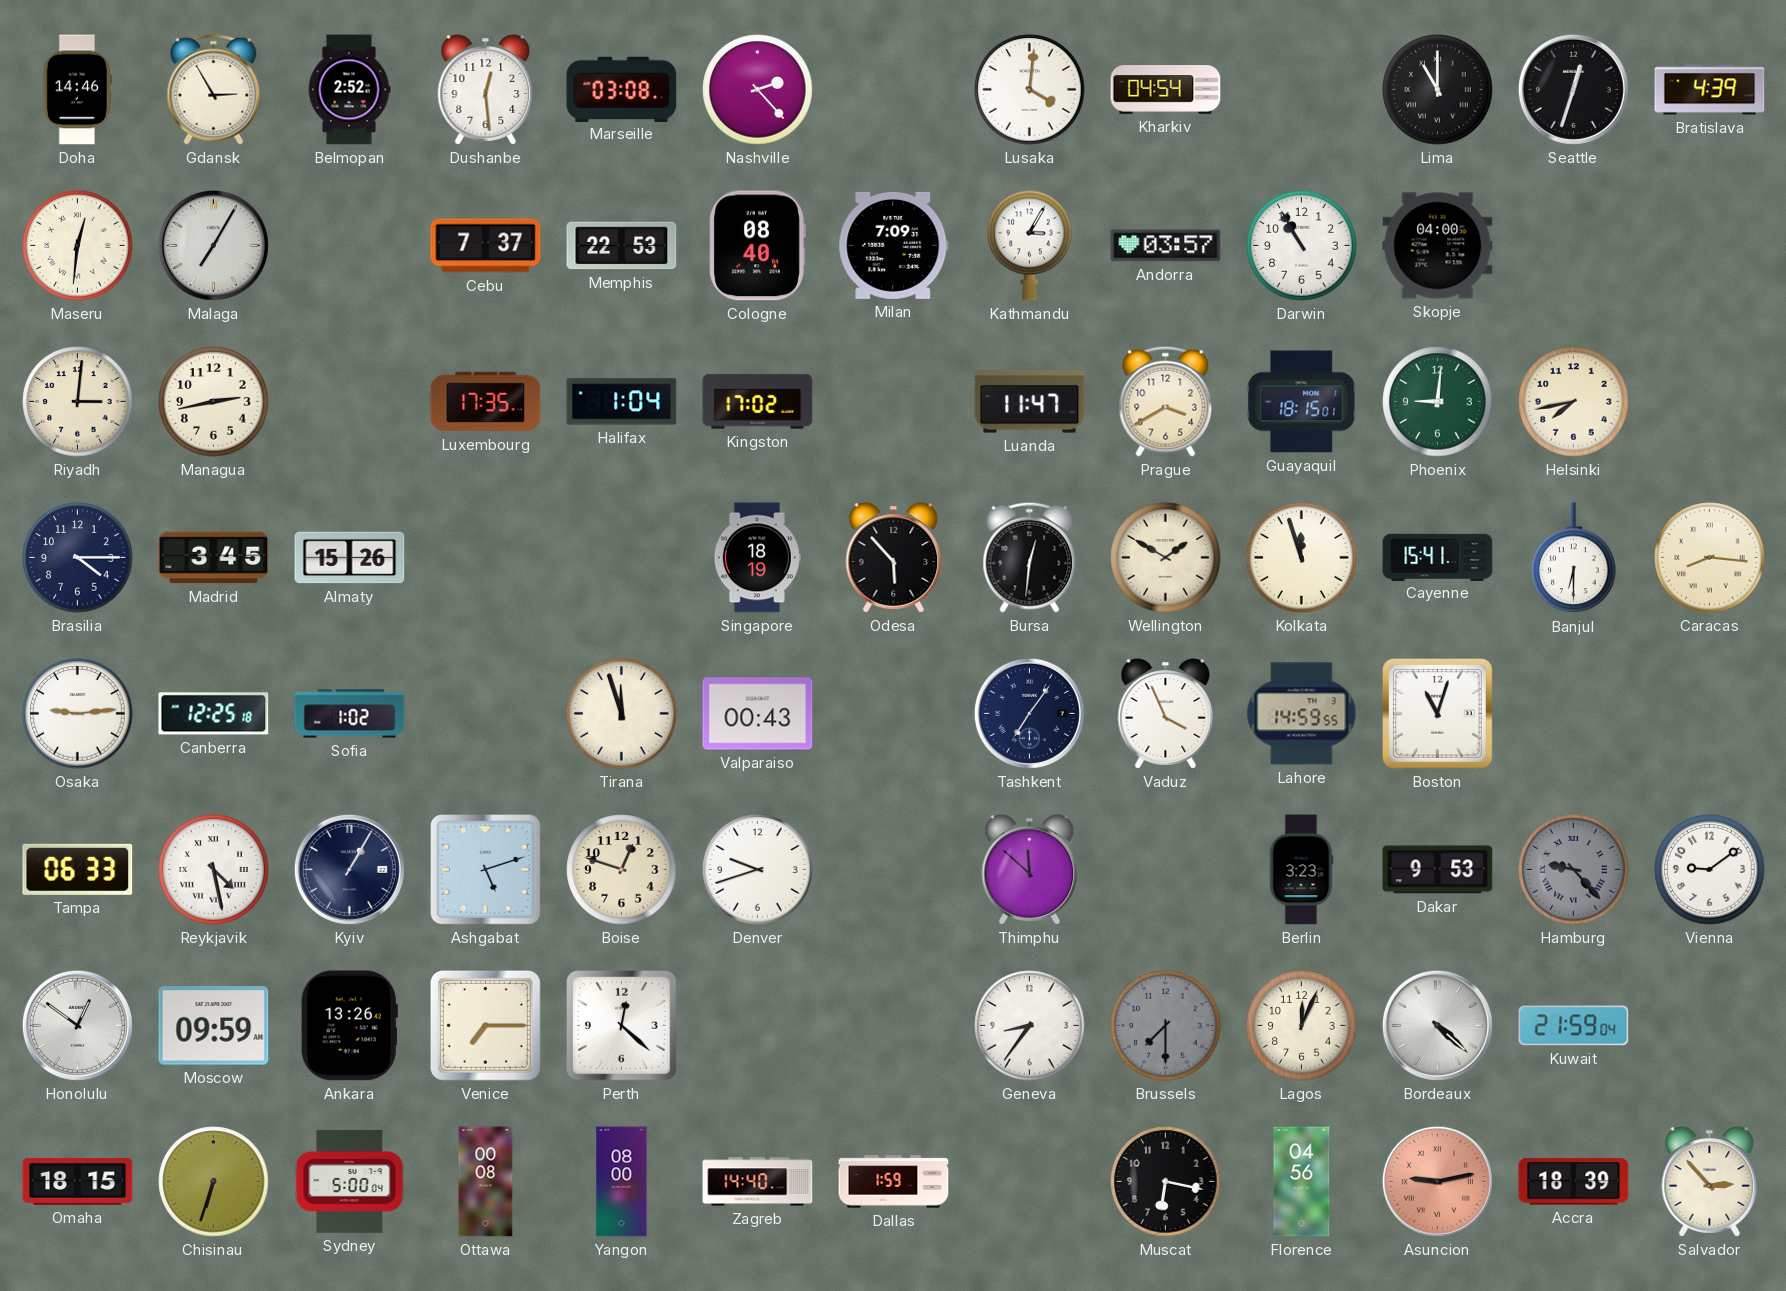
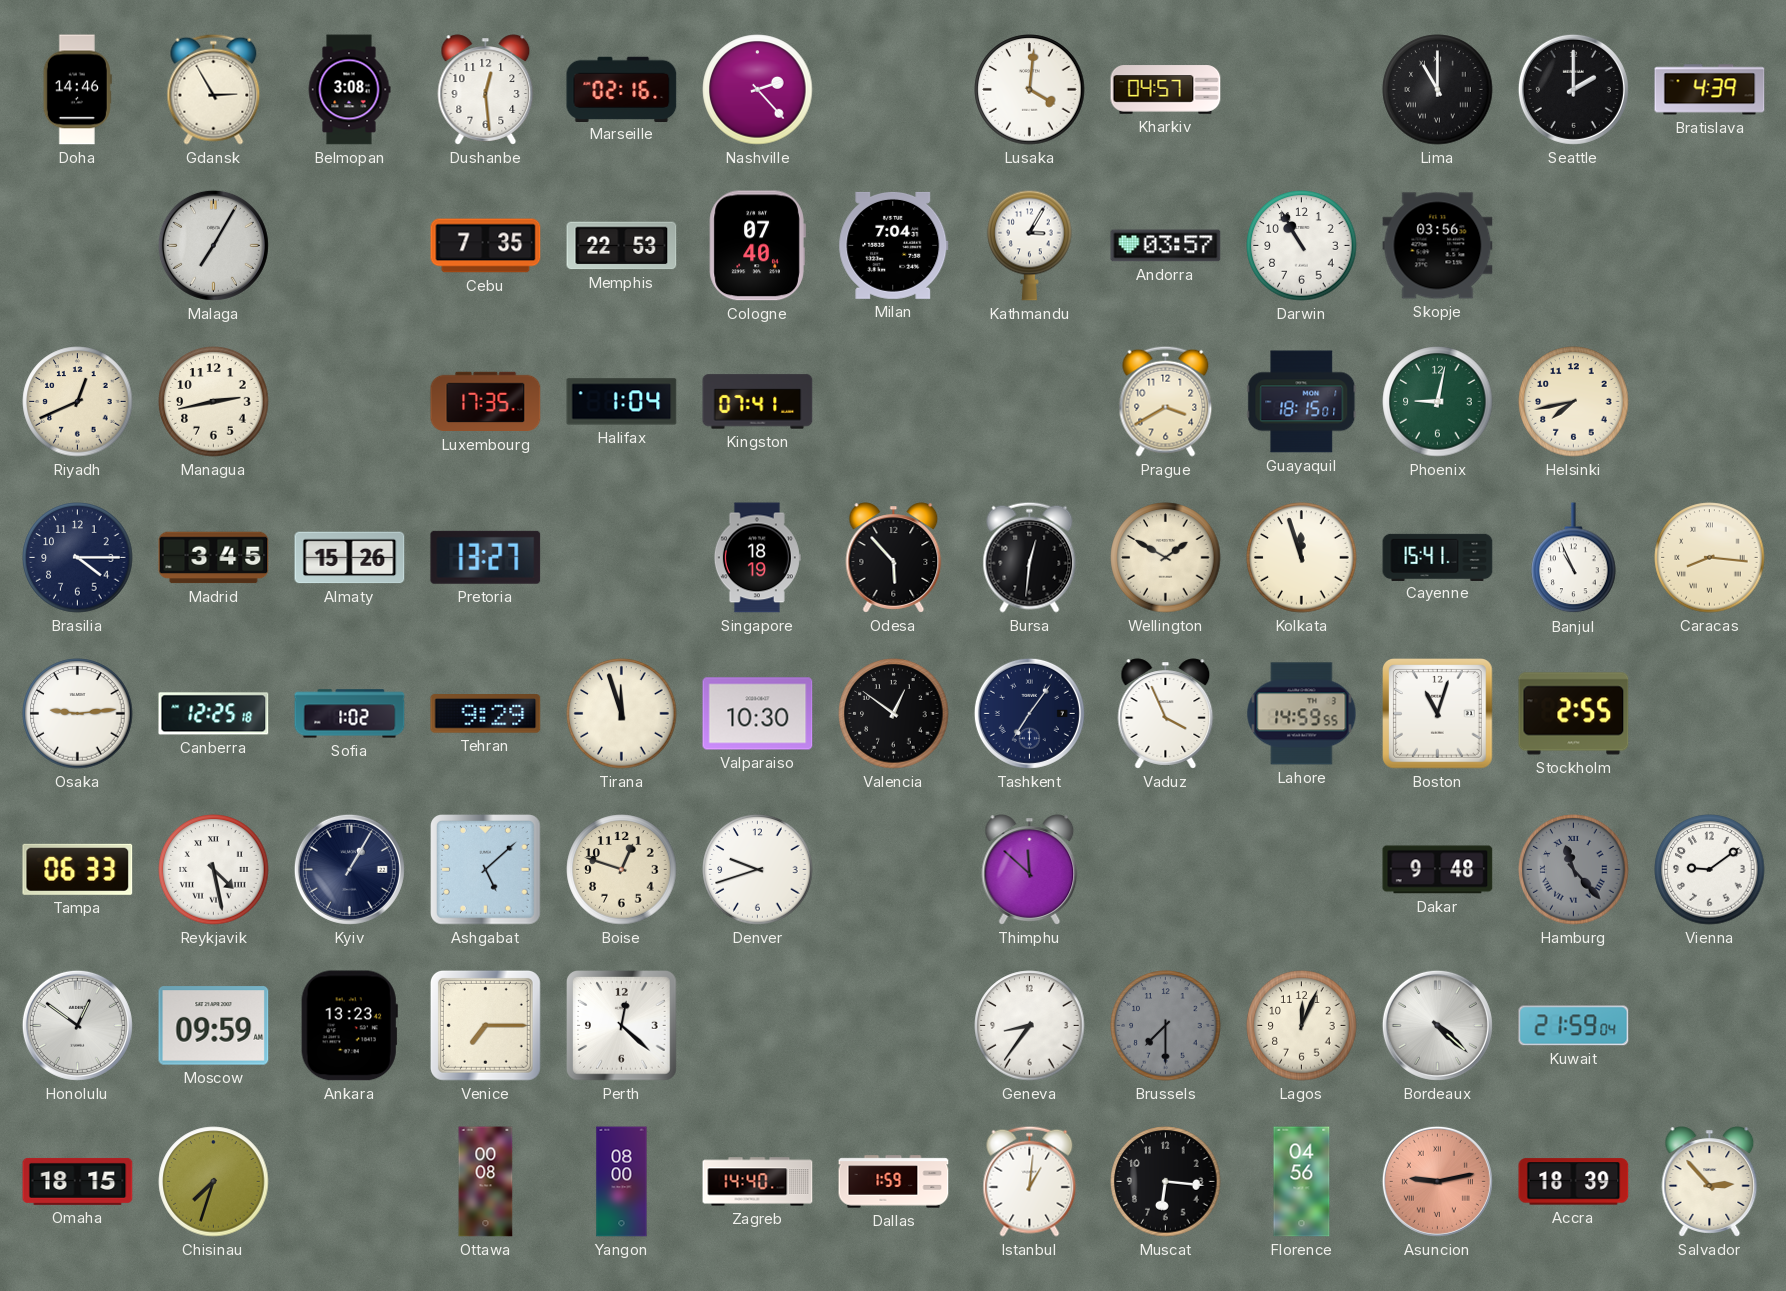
Belmopan: 2:52 -> 3:08
Marseille: 03:08 -> 02:16
Kharkiv: 04:54 -> 04:57
Seattle: 12:33 -> 2:00
Maseru: 12:31 -> none
Cebu: 7:37 -> 7:35
Cologne: 08:40 -> 07:40
Milan: 7:09 -> 7:04
Skopje: 04:00 -> 03:56
Riyadh: 3:01 -> 12:41
Kingston: 17:02 -> 07:41
Luanda: 11:47 -> none
Phoenix: 9:01 -> 9:02
Pretoria: none -> 13:27
Banjul: 6:30 -> 10:56
Tehran: none -> 9:29
Valparaiso: 00:43 -> 10:30
Valencia: none -> 12:51
Stockholm: none -> 2:55
Ashgabat: 5:12 -> 5:08
Berlin: 3:23 -> none
Dakar: 9:53 -> 9:48
Hamburg: 9:23 -> 11:23
Ankara: 13:26 -> 13:23
Chisinau: 6:33 -> 7:33
Sydney: 5:00 -> none
Istanbul: none -> 1:01
Muscat: 6:17 -> 6:16
